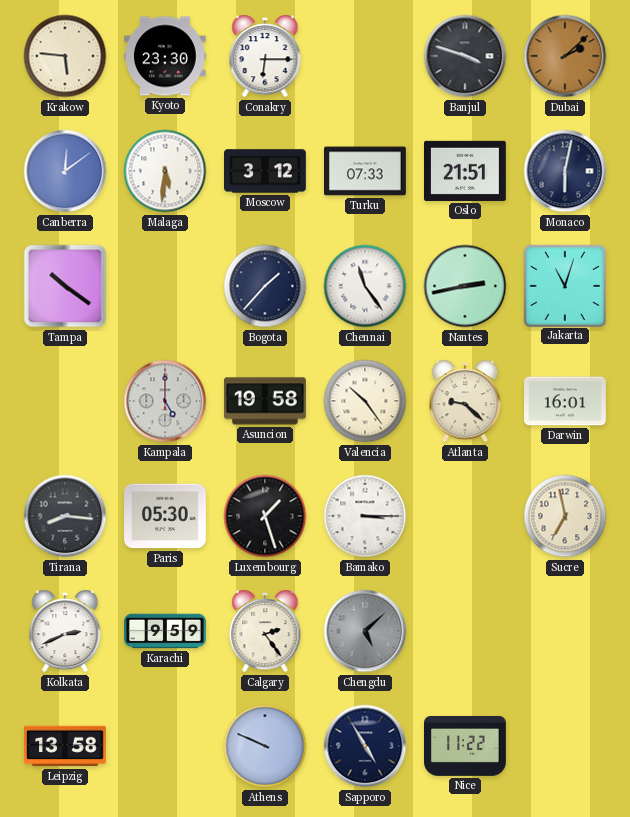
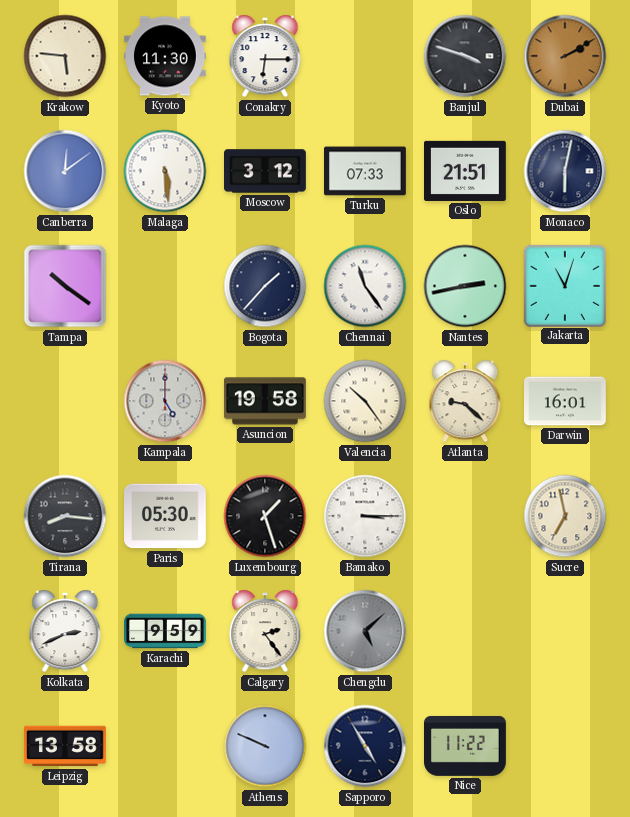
Kyoto: 23:30 -> 11:30
Dubai: 2:08 -> 2:10
Malaga: 5:31 -> 5:29
